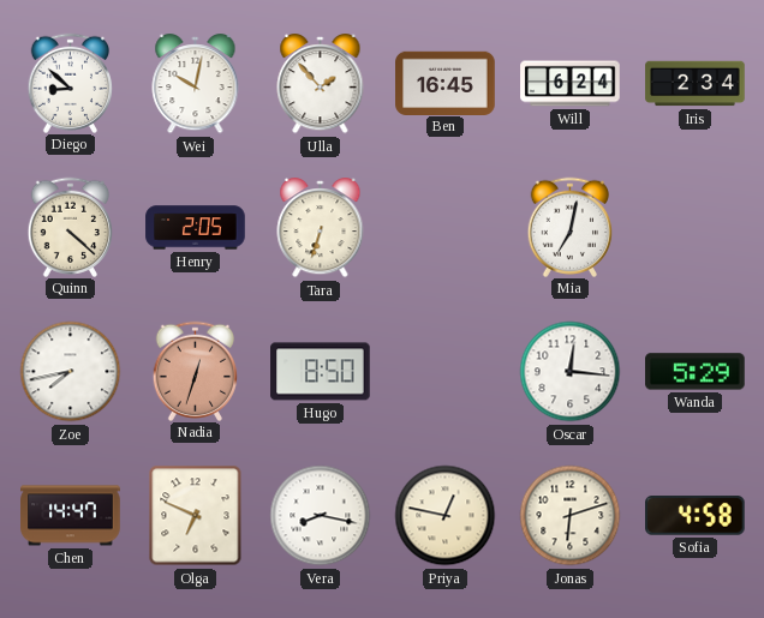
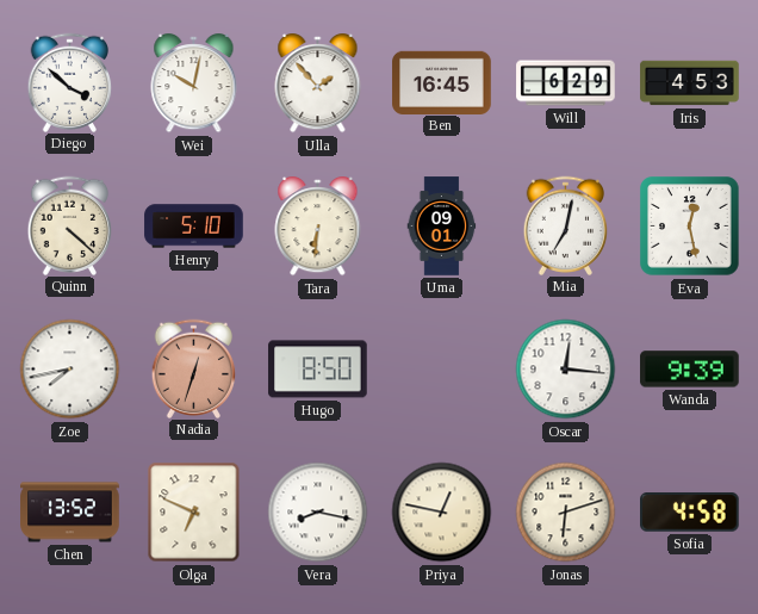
Diego: 8:52 -> 3:52
Will: 6:24 -> 6:29
Iris: 2:34 -> 4:53
Henry: 2:05 -> 5:10
Tara: 6:33 -> 6:31
Uma: none -> 09:01
Eva: none -> 12:28
Wanda: 5:29 -> 9:39
Chen: 14:47 -> 13:52
